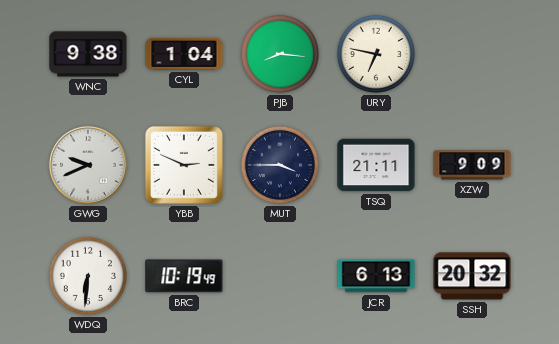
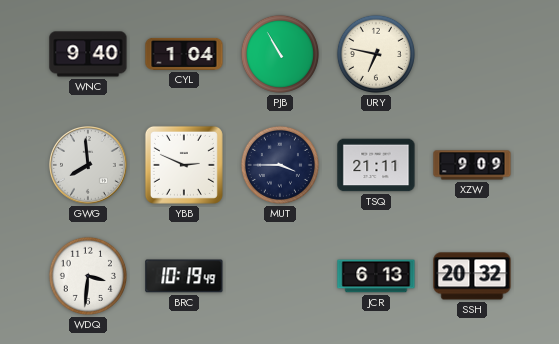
WNC: 9:38 -> 9:40
PJB: 8:16 -> 10:55
GWG: 9:41 -> 7:59
WDQ: 6:31 -> 3:31
